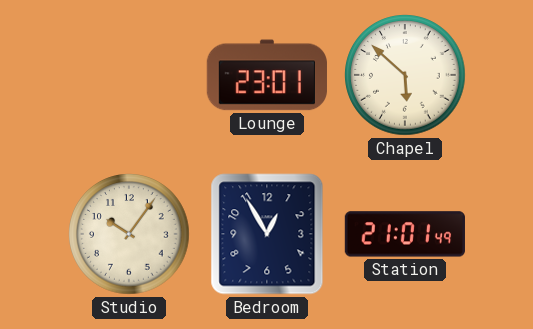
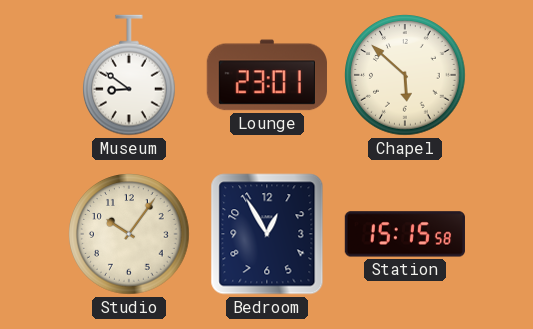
Museum: none -> 8:51
Station: 21:01 -> 15:15
